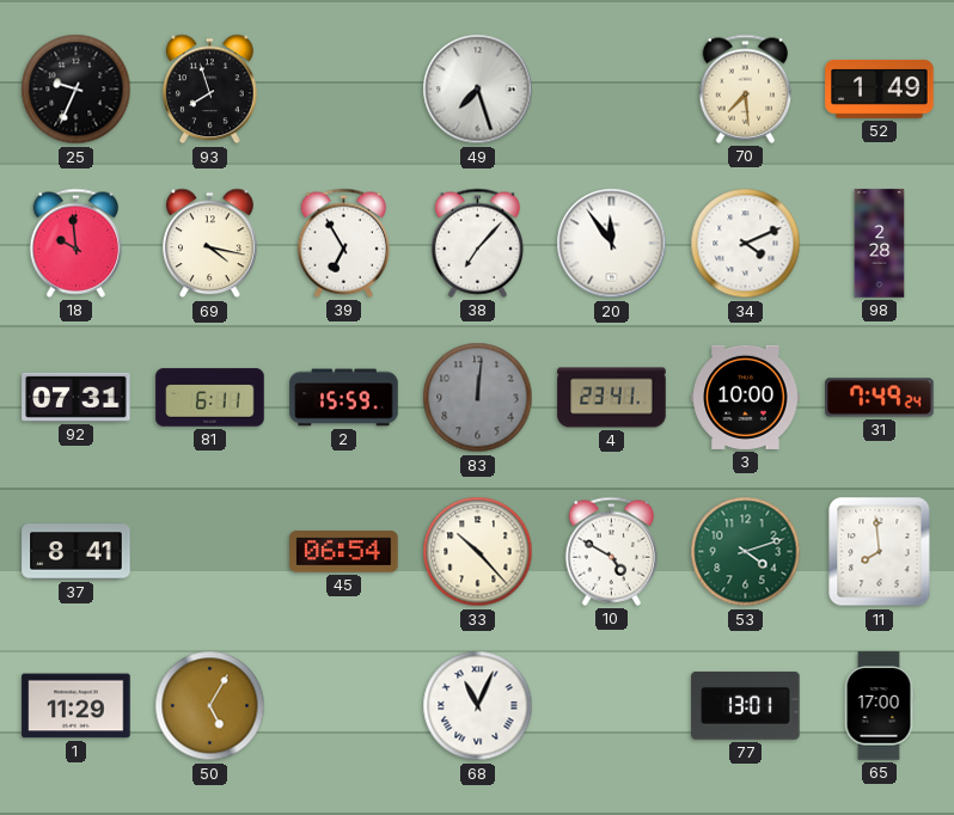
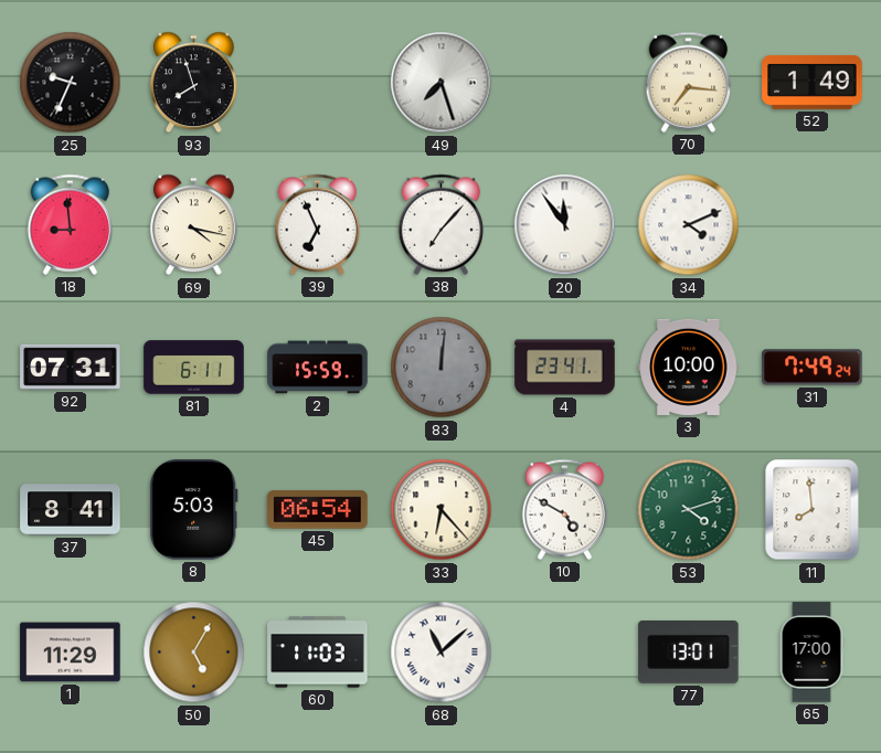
70: 7:29 -> 7:16
18: 9:59 -> 8:59
39: 6:55 -> 6:56
98: 2:28 -> none
8: none -> 5:03
33: 10:23 -> 6:23
60: none -> 11:03
68: 11:04 -> 11:08
